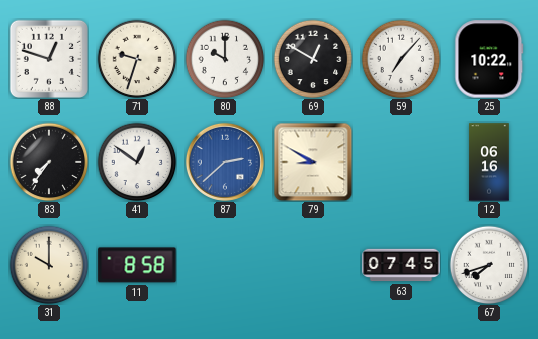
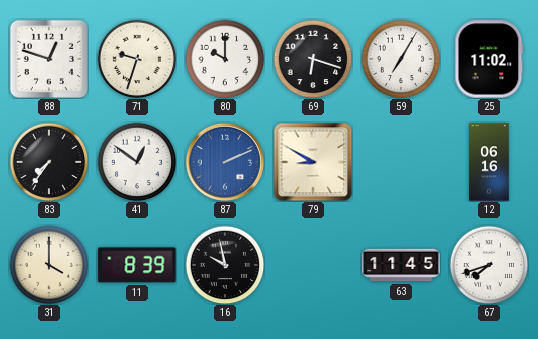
69: 12:50 -> 6:18
59: 7:07 -> 7:05
25: 10:22 -> 11:02
87: 2:38 -> 2:11
31: 10:00 -> 4:00
11: 8:58 -> 8:39
16: none -> 9:58
63: 07:45 -> 11:45
